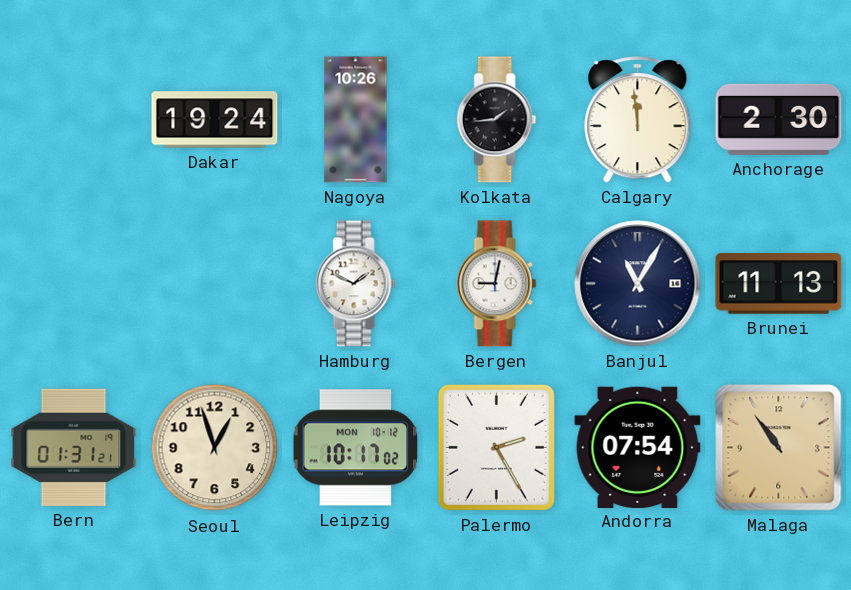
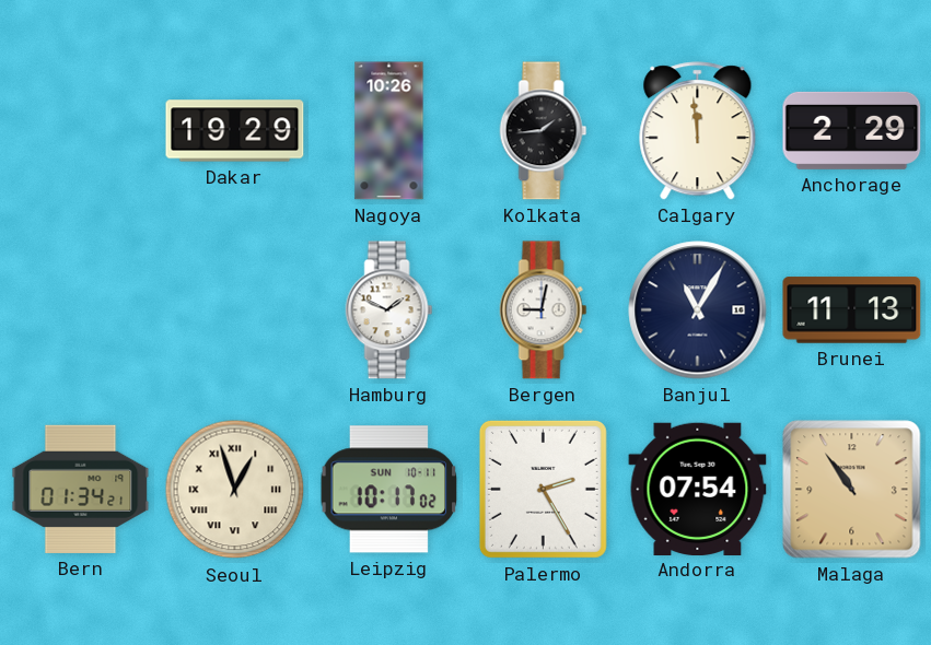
Dakar: 19:24 -> 19:29
Anchorage: 2:30 -> 2:29
Bern: 01:31 -> 01:34
Seoul numerals: Arabic -> Roman
Leipzig date: MON 10-12 -> SUN 10-11
